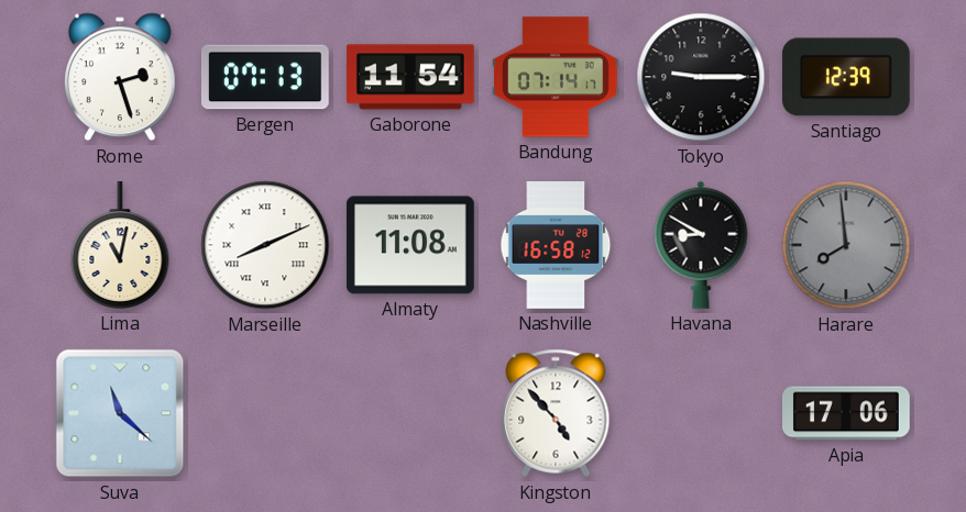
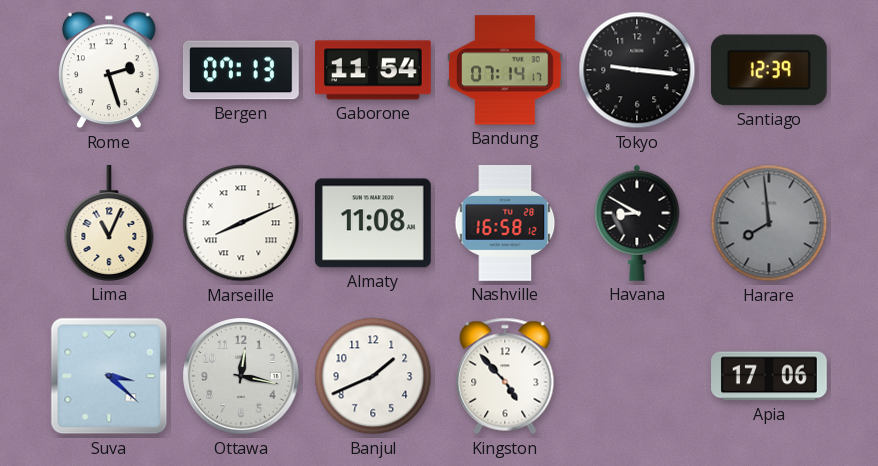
Tokyo: 9:15 -> 9:16
Lima: 11:02 -> 11:04
Suva: 11:22 -> 3:22
Ottawa: none -> 12:17
Banjul: none -> 1:41
